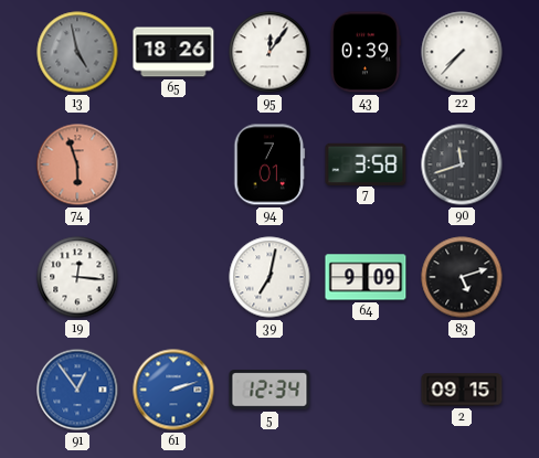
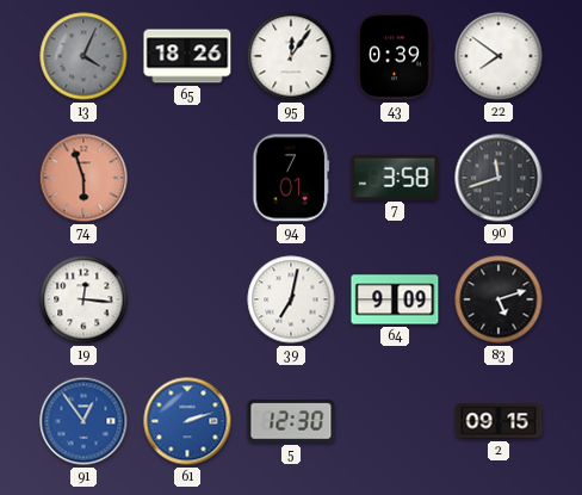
13: 4:58 -> 4:04
22: 7:37 -> 7:51
5: 12:34 -> 12:30
